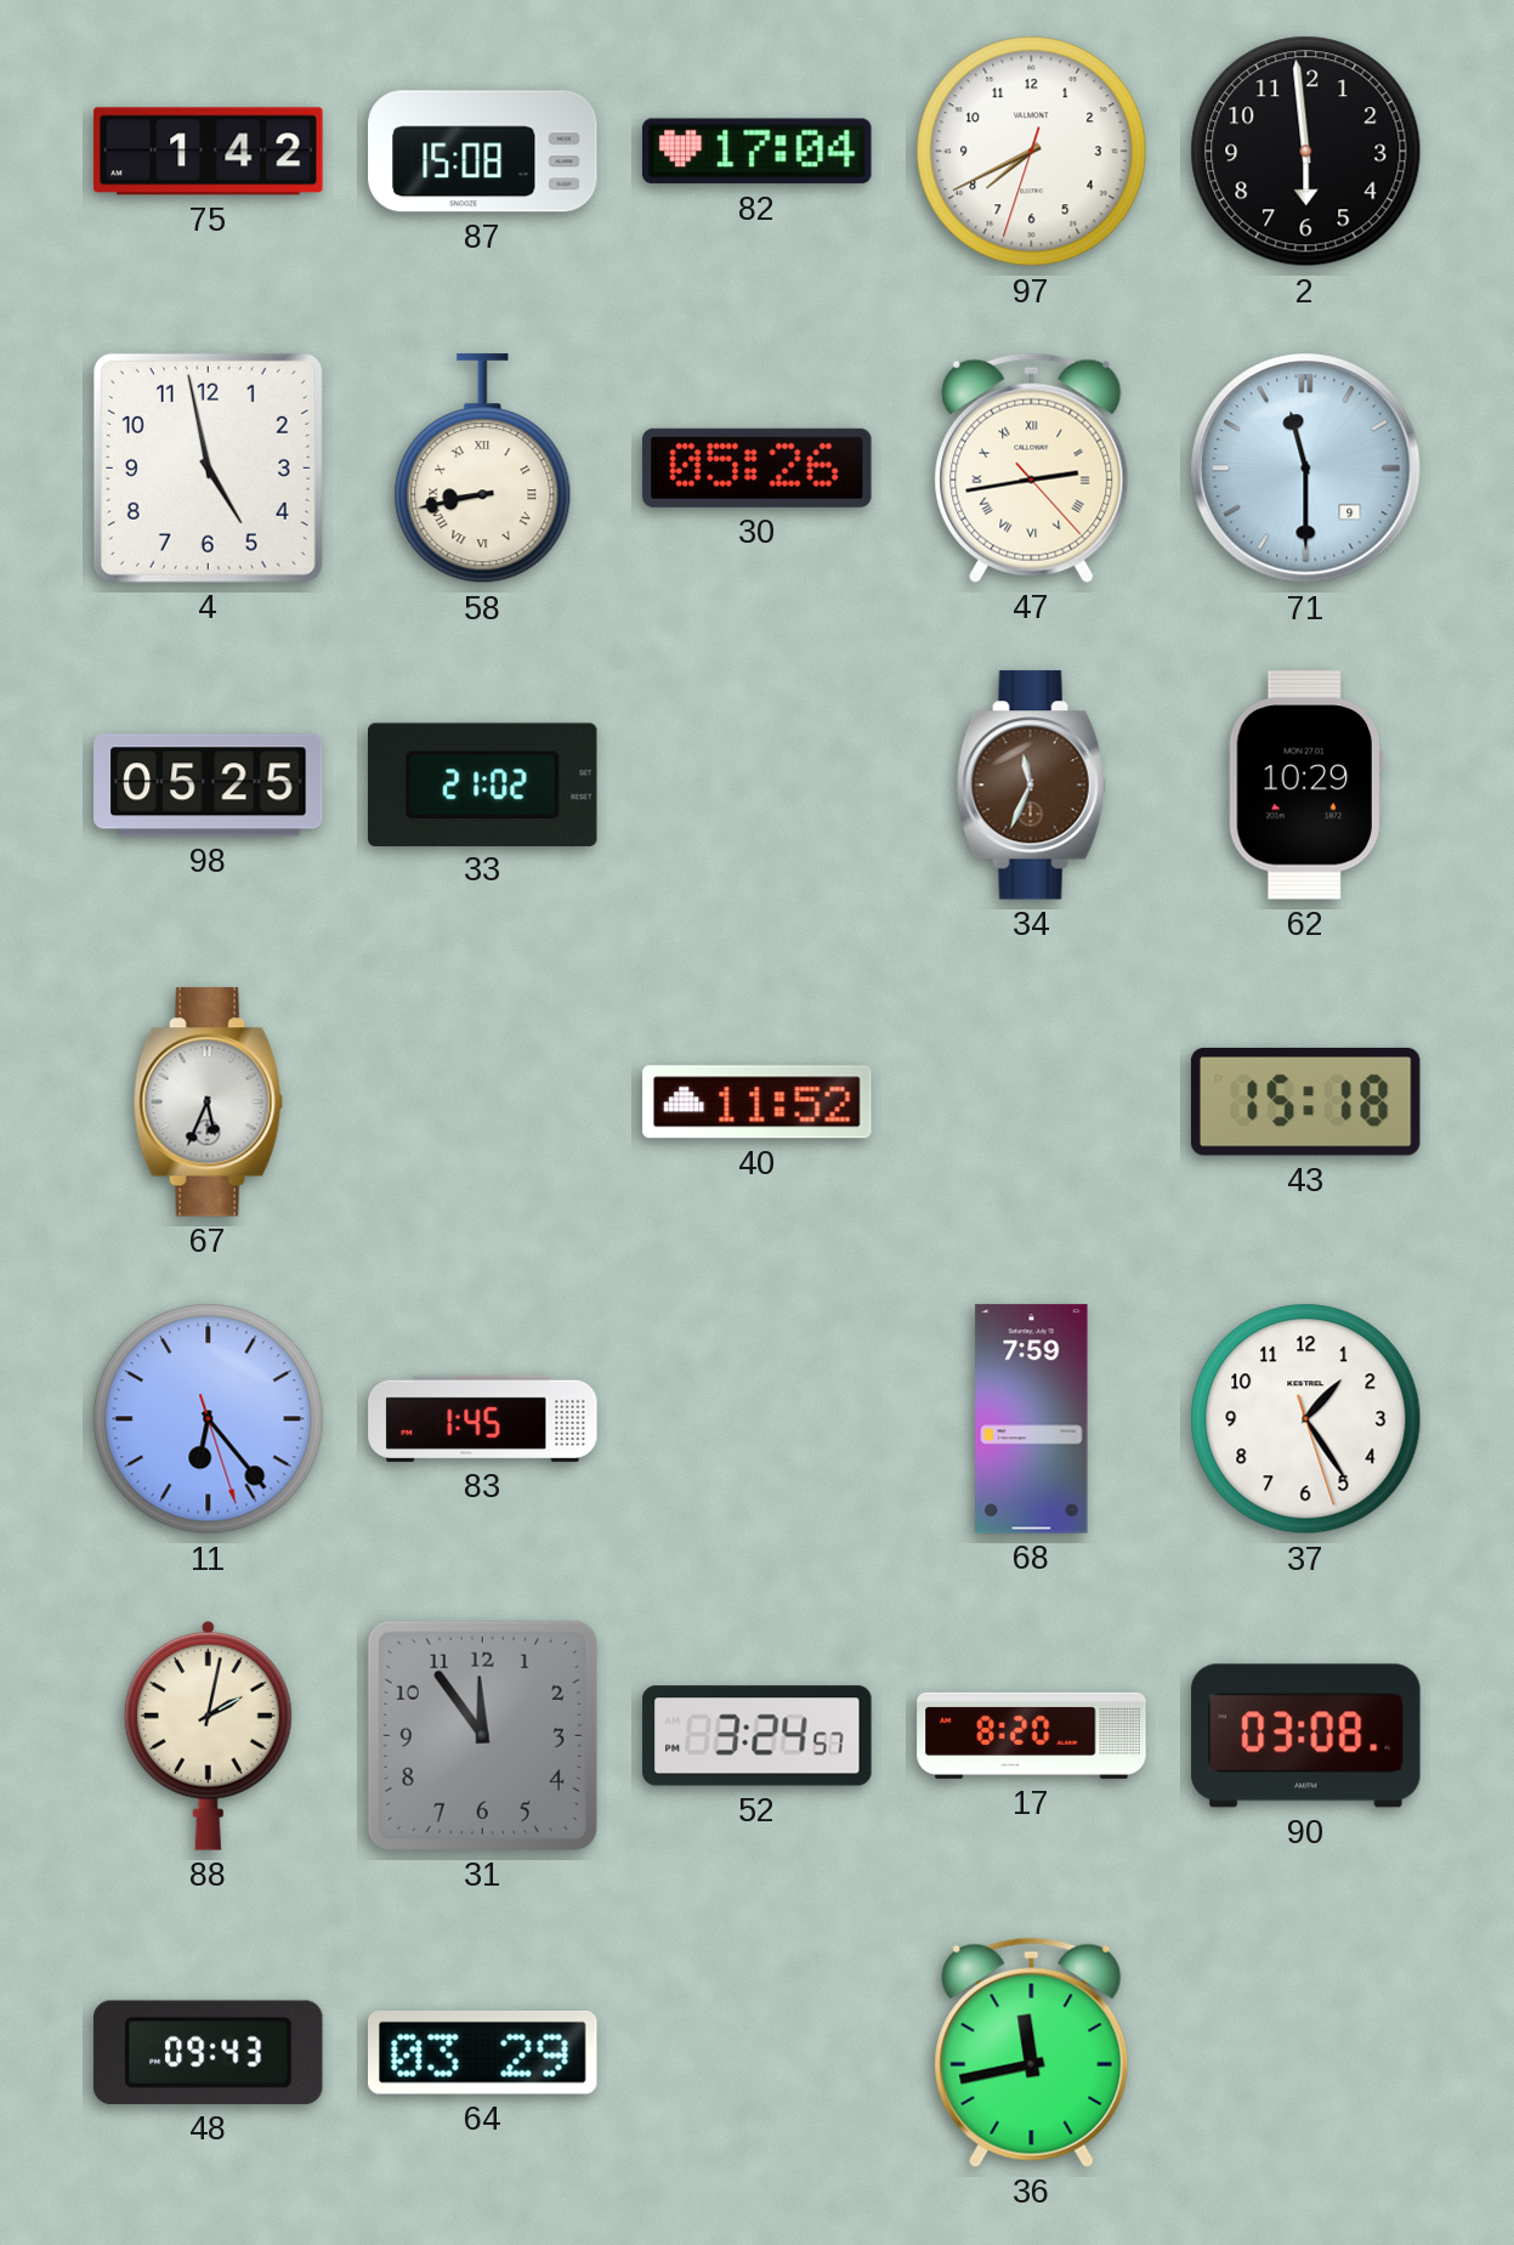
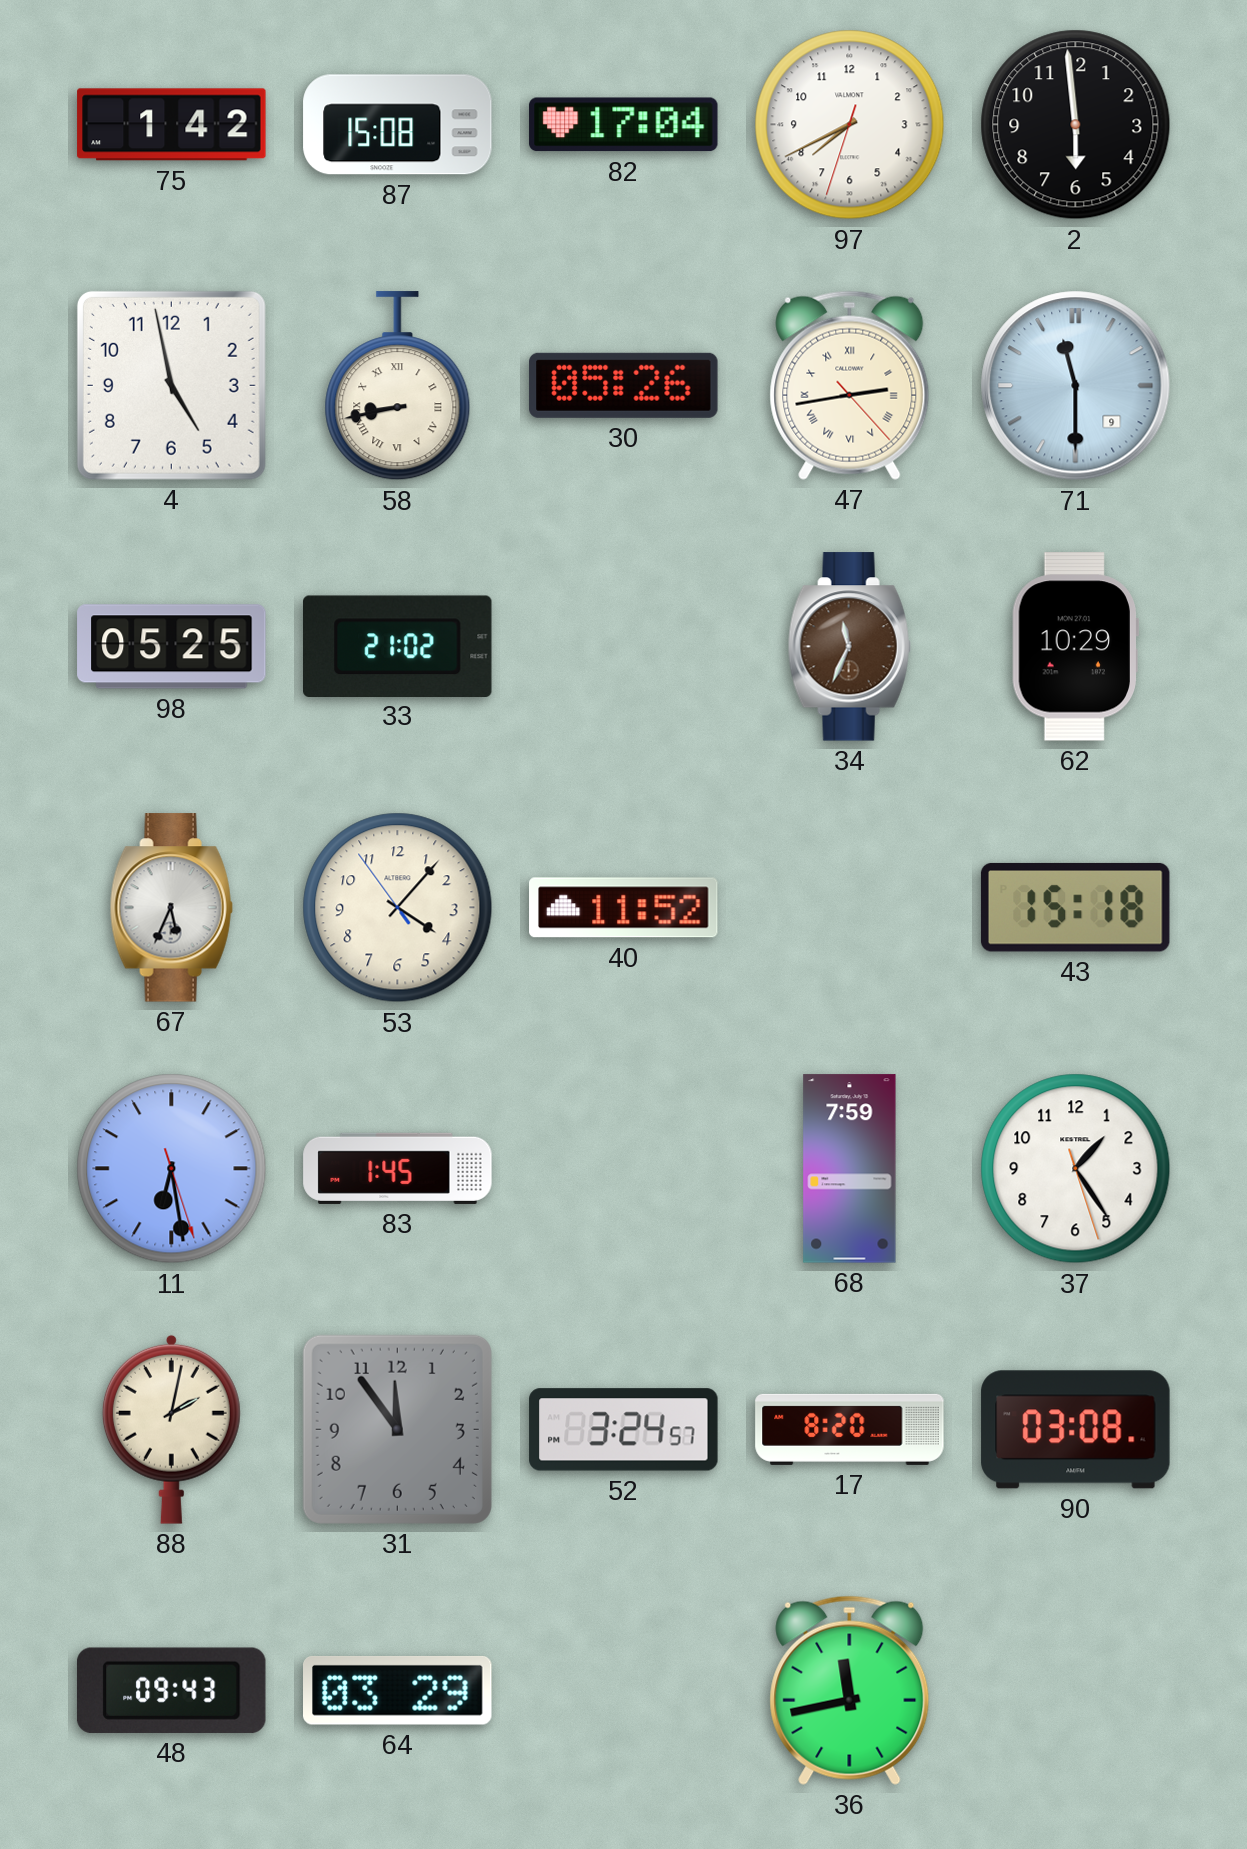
53: none -> 4:06
11: 6:23 -> 6:28
